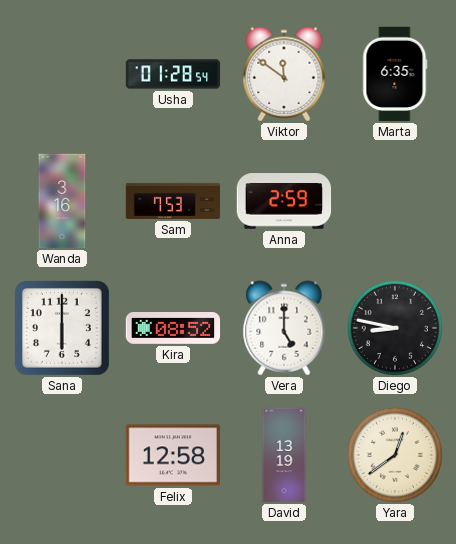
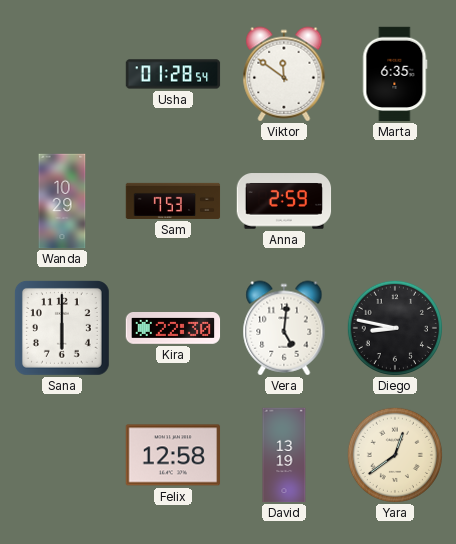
Wanda: 3:16 -> 10:29
Kira: 08:52 -> 22:30
Vera: 5:00 -> 5:01
